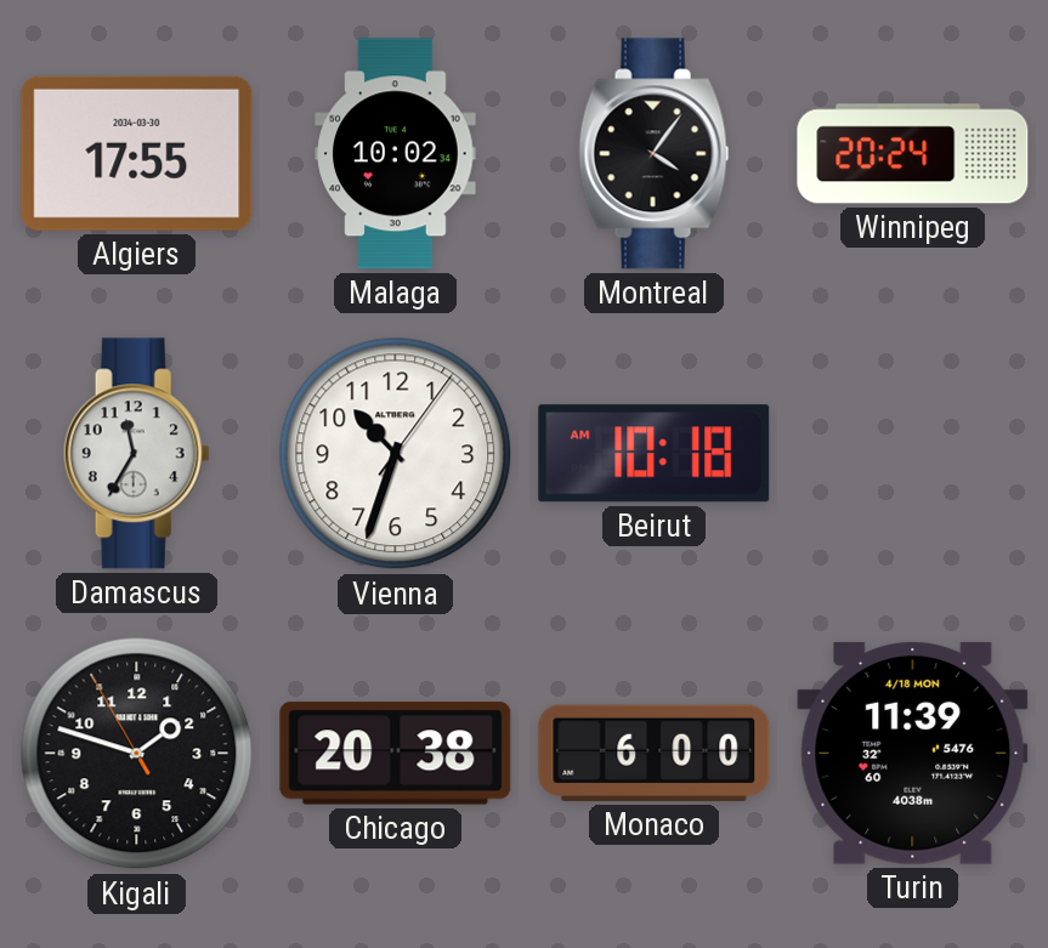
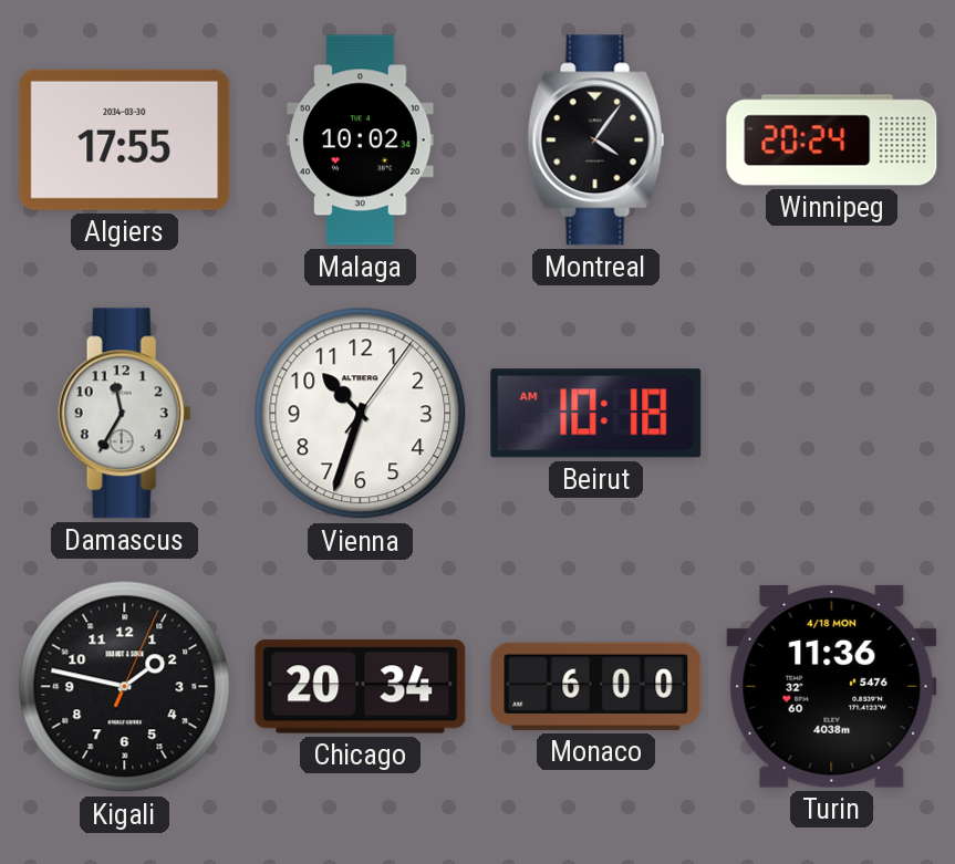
Kigali: 1:47:55 -> 1:47:04
Chicago: 20:38 -> 20:34
Turin: 11:39 -> 11:36
